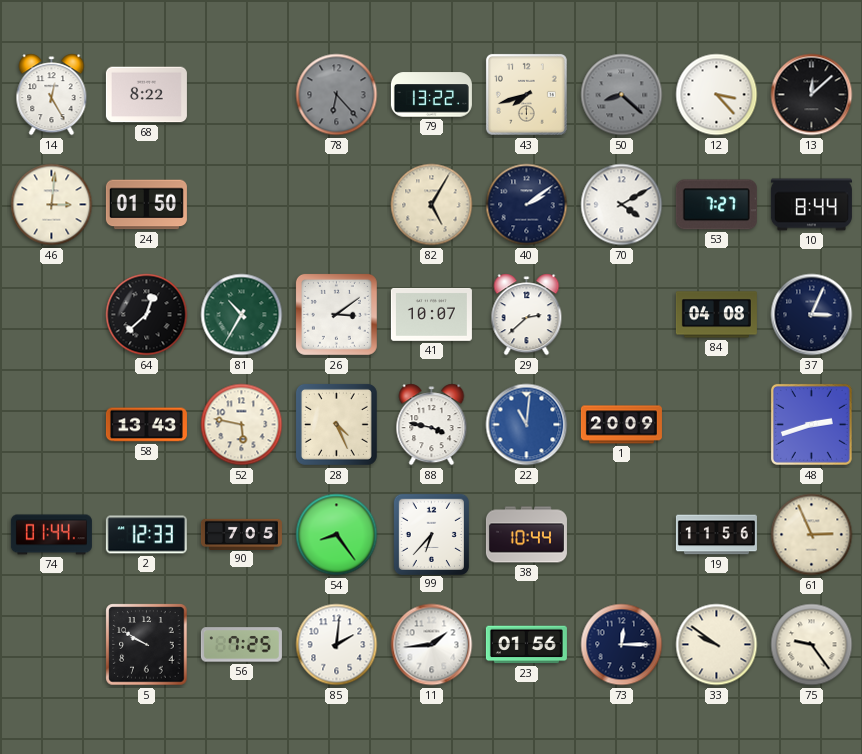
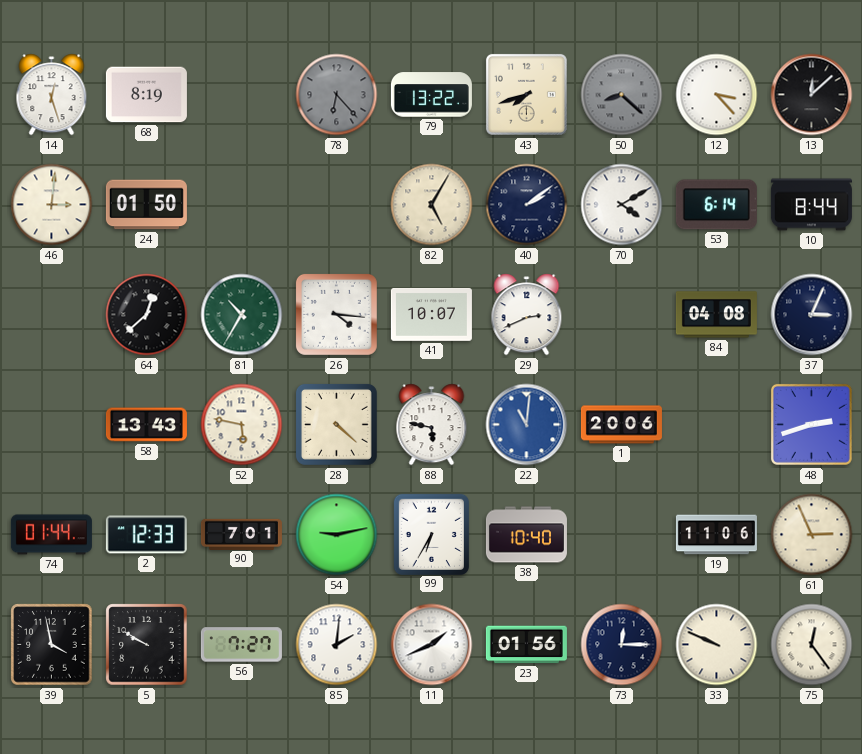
14: 12:25 -> 12:27
68: 8:22 -> 8:19
53: 7:27 -> 6:14
26: 3:09 -> 4:16
29: 2:38 -> 2:41
28: 4:26 -> 4:22
88: 3:47 -> 5:47
1: 20:09 -> 20:06
90: 7:05 -> 7:01
54: 8:24 -> 9:13
99: 6:37 -> 6:35
38: 10:44 -> 10:40
19: 11:56 -> 11:06
39: none -> 3:58
56: 7:25 -> 7:27
11: 1:44 -> 1:41
33: 9:51 -> 9:49
75: 9:24 -> 12:24
